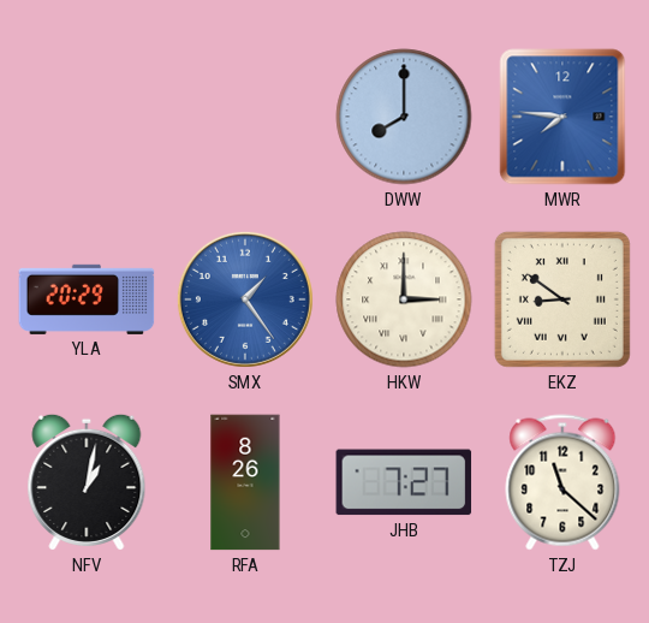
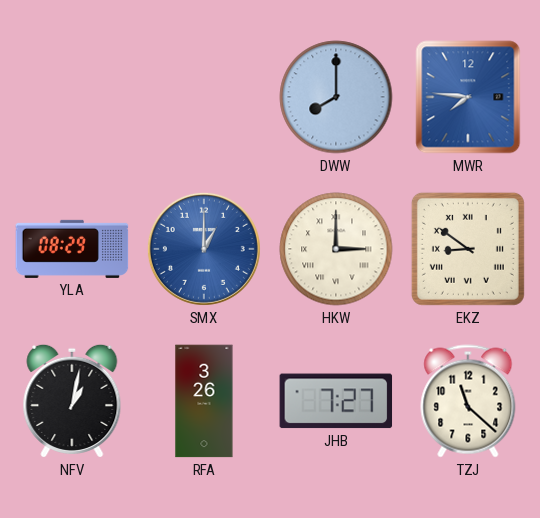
YLA: 20:29 -> 08:29
SMX: 1:24 -> 1:00
RFA: 8:26 -> 3:26
